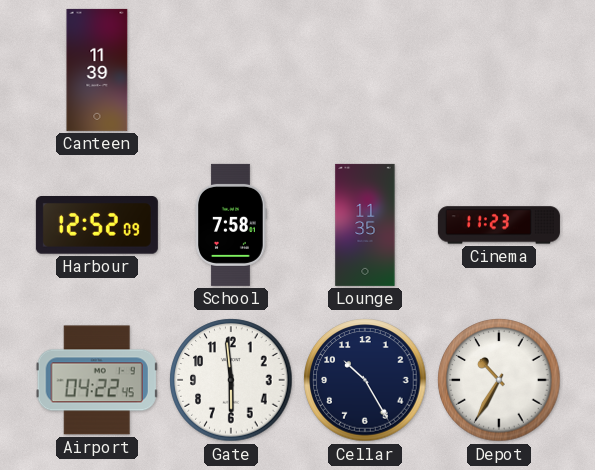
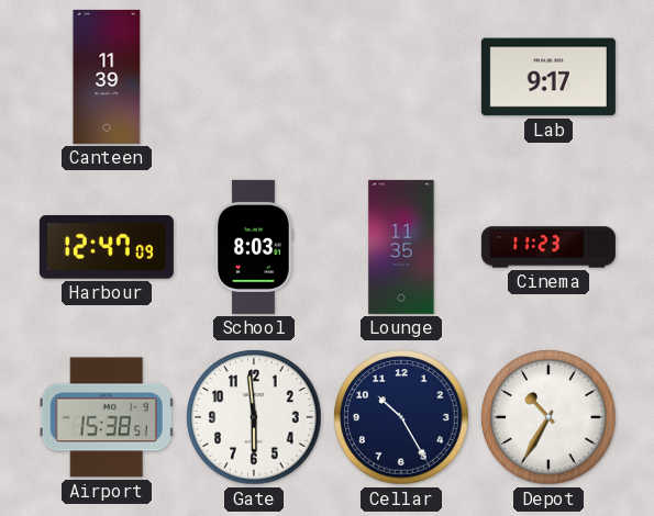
Lab: none -> 9:17
Harbour: 12:52 -> 12:47
School: 7:58 -> 8:03
Airport: 04:22 -> 15:38
